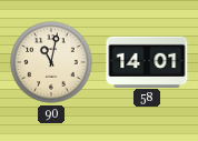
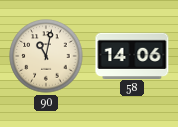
58: 14:01 -> 14:06
